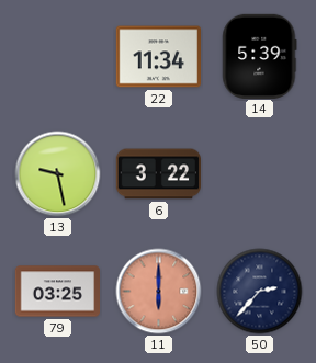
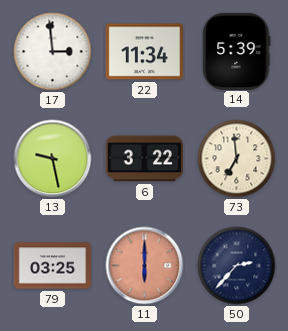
17: none -> 2:59
73: none -> 6:59
